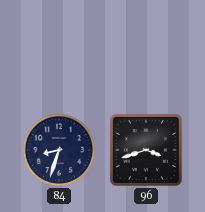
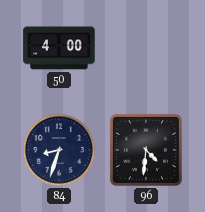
50: none -> 4:00
96: 3:42 -> 4:31
